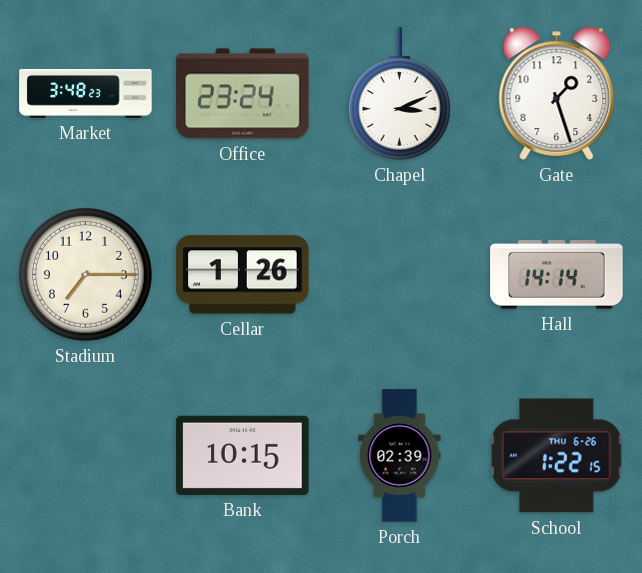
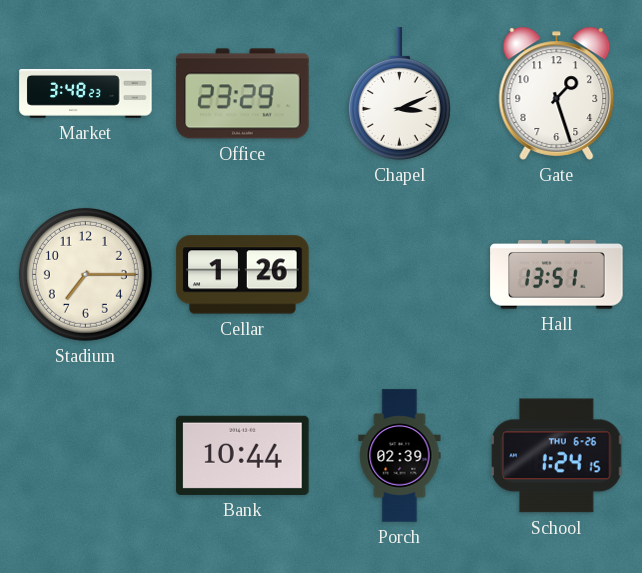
Office: 23:24 -> 23:29
Hall: 14:14 -> 13:51
Bank: 10:15 -> 10:44
School: 1:22 -> 1:24
